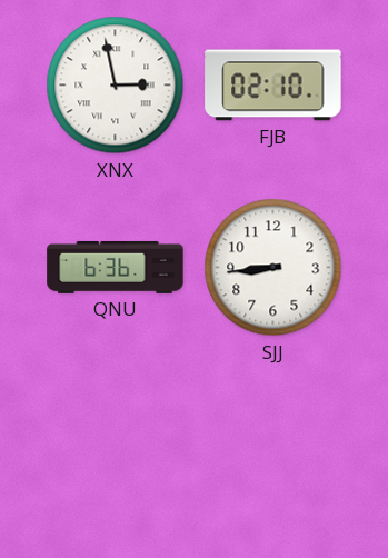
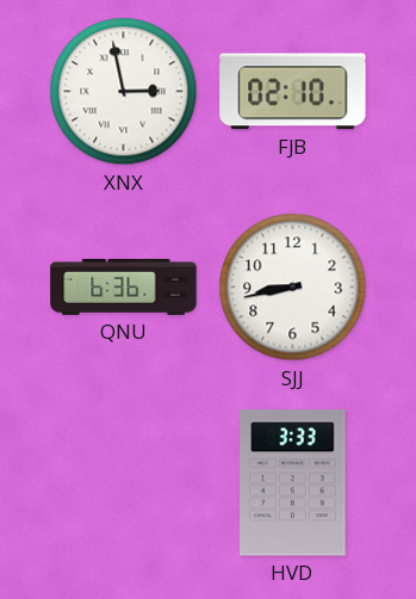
SJJ: 8:44 -> 8:43
HVD: none -> 3:33
